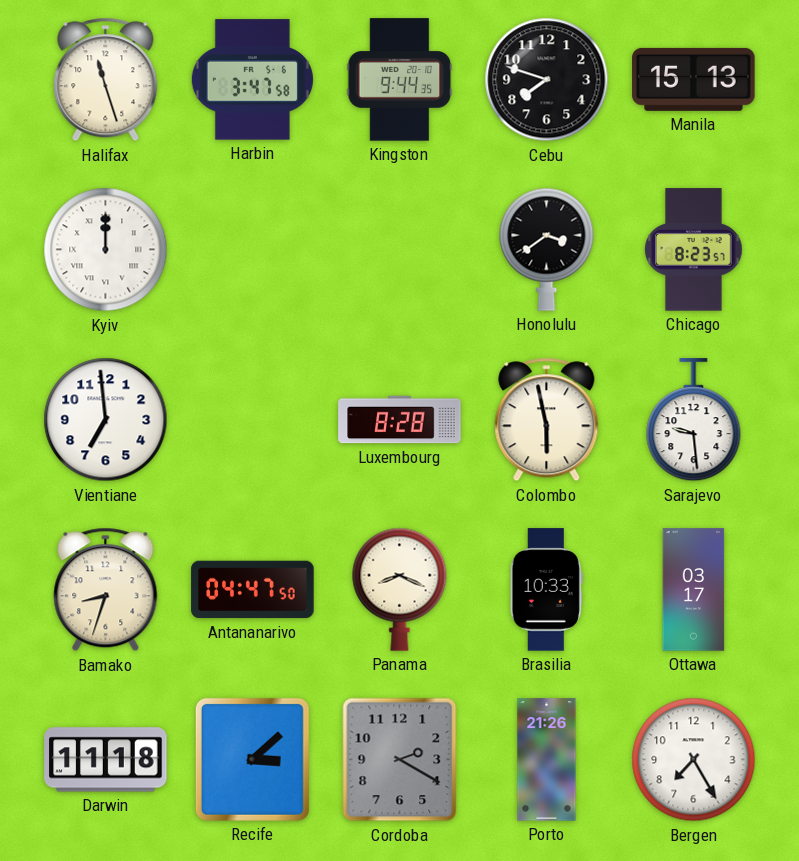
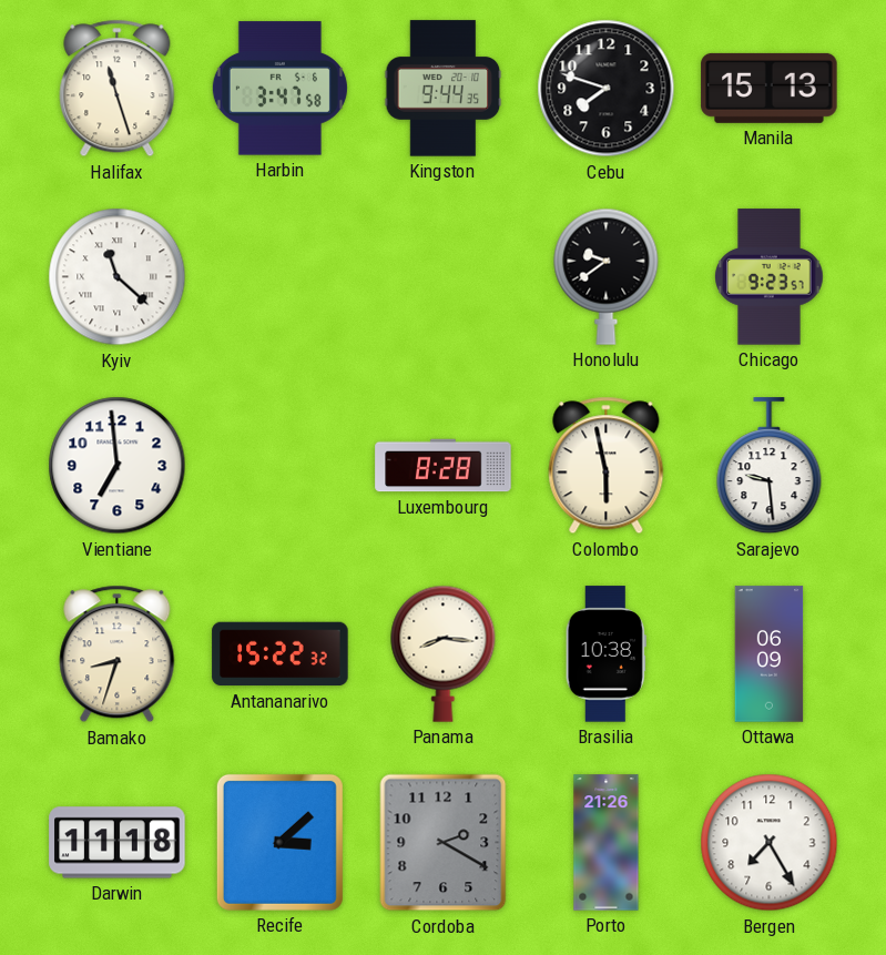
Kyiv: 12:00 -> 11:22
Honolulu: 3:39 -> 9:39
Chicago: 8:23 -> 9:23
Antananarivo: 04:47 -> 15:22
Panama: 8:19 -> 8:16
Brasilia: 10:33 -> 10:38
Ottawa: 03:17 -> 06:09
